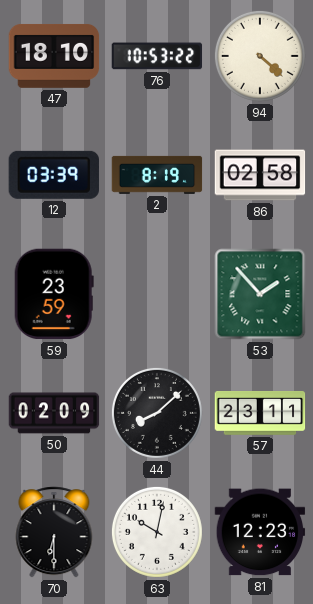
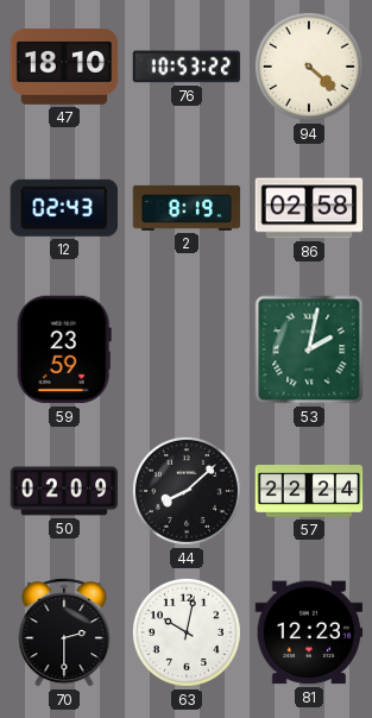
12: 03:39 -> 02:43
53: 1:53 -> 2:02
57: 23:11 -> 22:24
70: 6:30 -> 2:30
